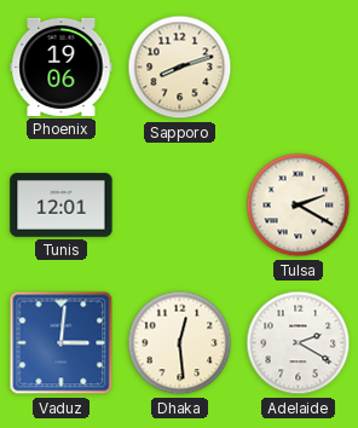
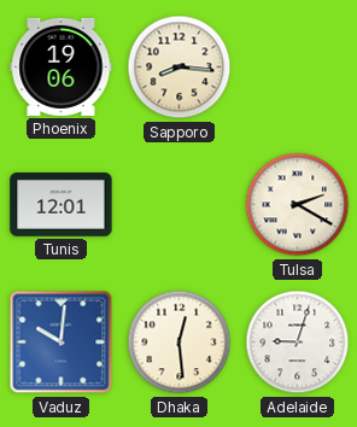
Sapporo: 8:12 -> 8:16
Vaduz: 3:01 -> 10:01
Adelaide: 2:20 -> 9:03
